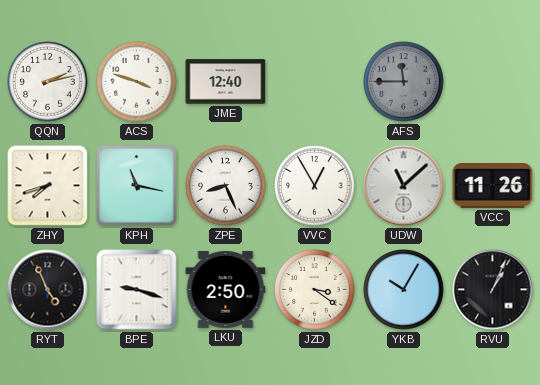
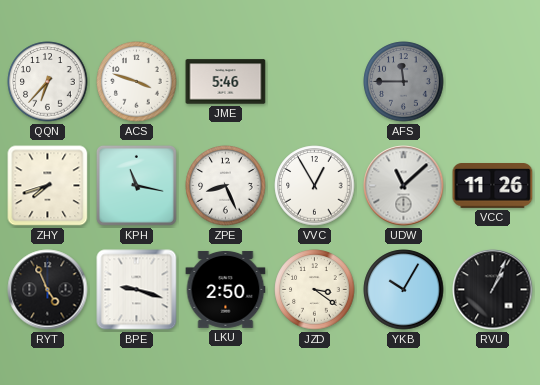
QQN: 2:13 -> 6:37
JME: 12:40 -> 5:46
